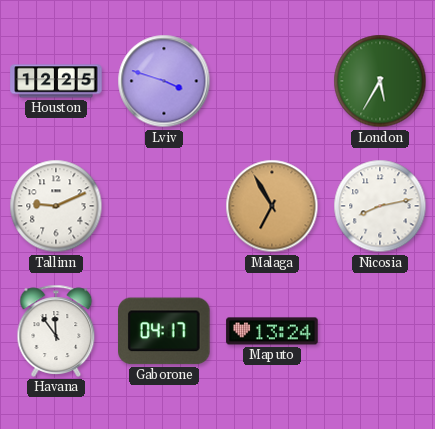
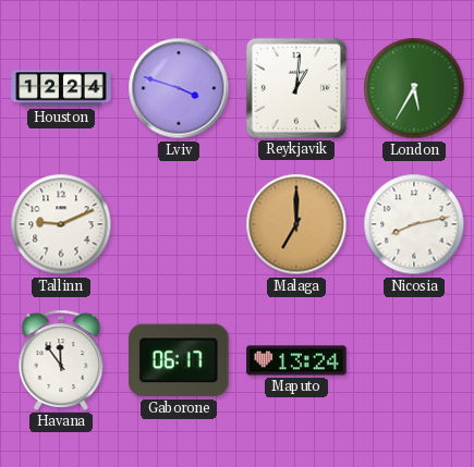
Houston: 12:25 -> 12:24
Reykjavik: none -> 1:01
Malaga: 6:55 -> 7:00
Gaborone: 04:17 -> 06:17
